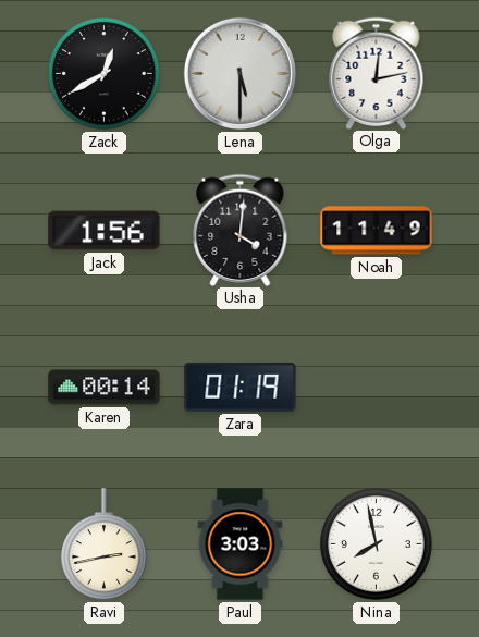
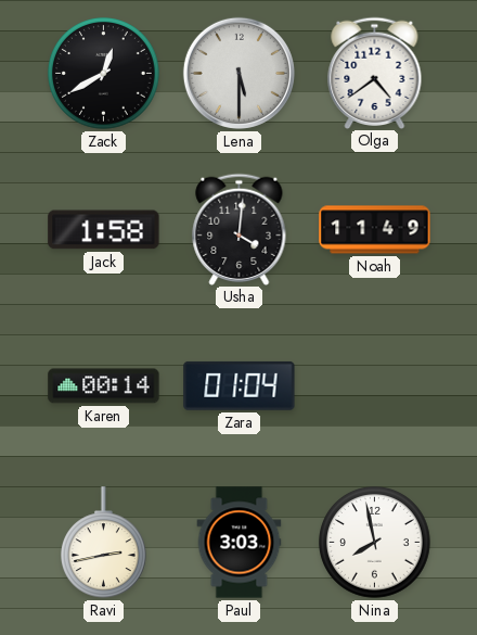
Olga: 12:13 -> 4:39
Jack: 1:56 -> 1:58
Zara: 01:19 -> 01:04
